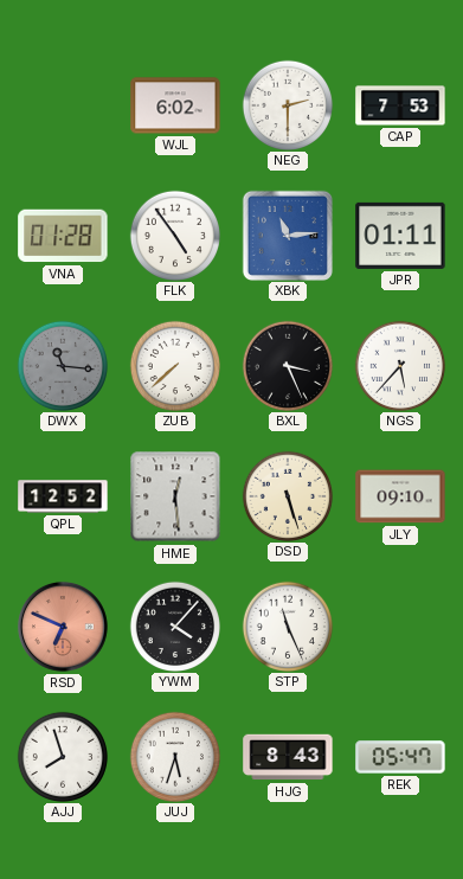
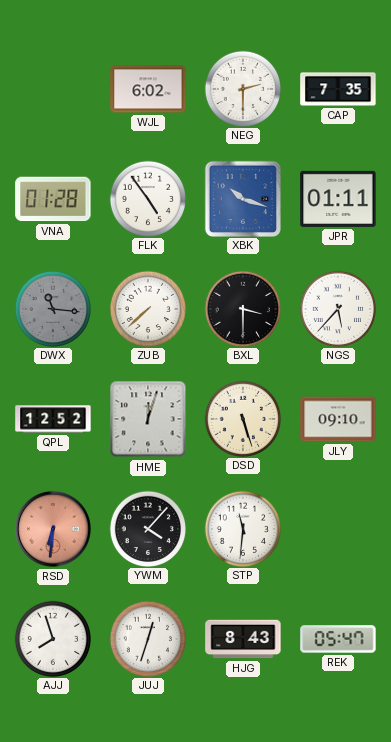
CAP: 7:53 -> 7:35
XBK: 11:14 -> 10:18
BXL: 3:26 -> 3:30
HME: 12:29 -> 12:03
RSD: 6:49 -> 6:31
STP: 11:26 -> 11:31
JUJ: 5:33 -> 12:33
